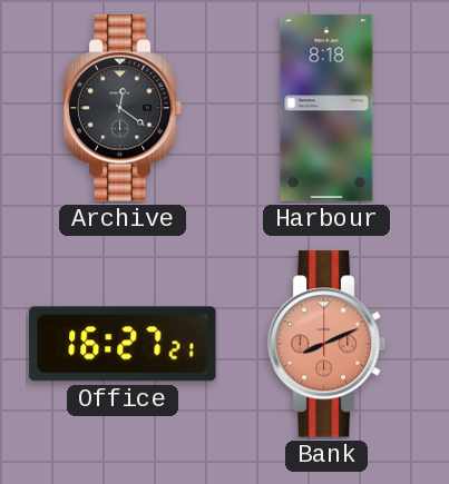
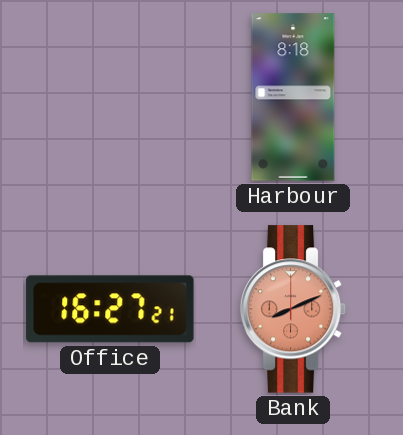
Archive: 12:21 -> none
